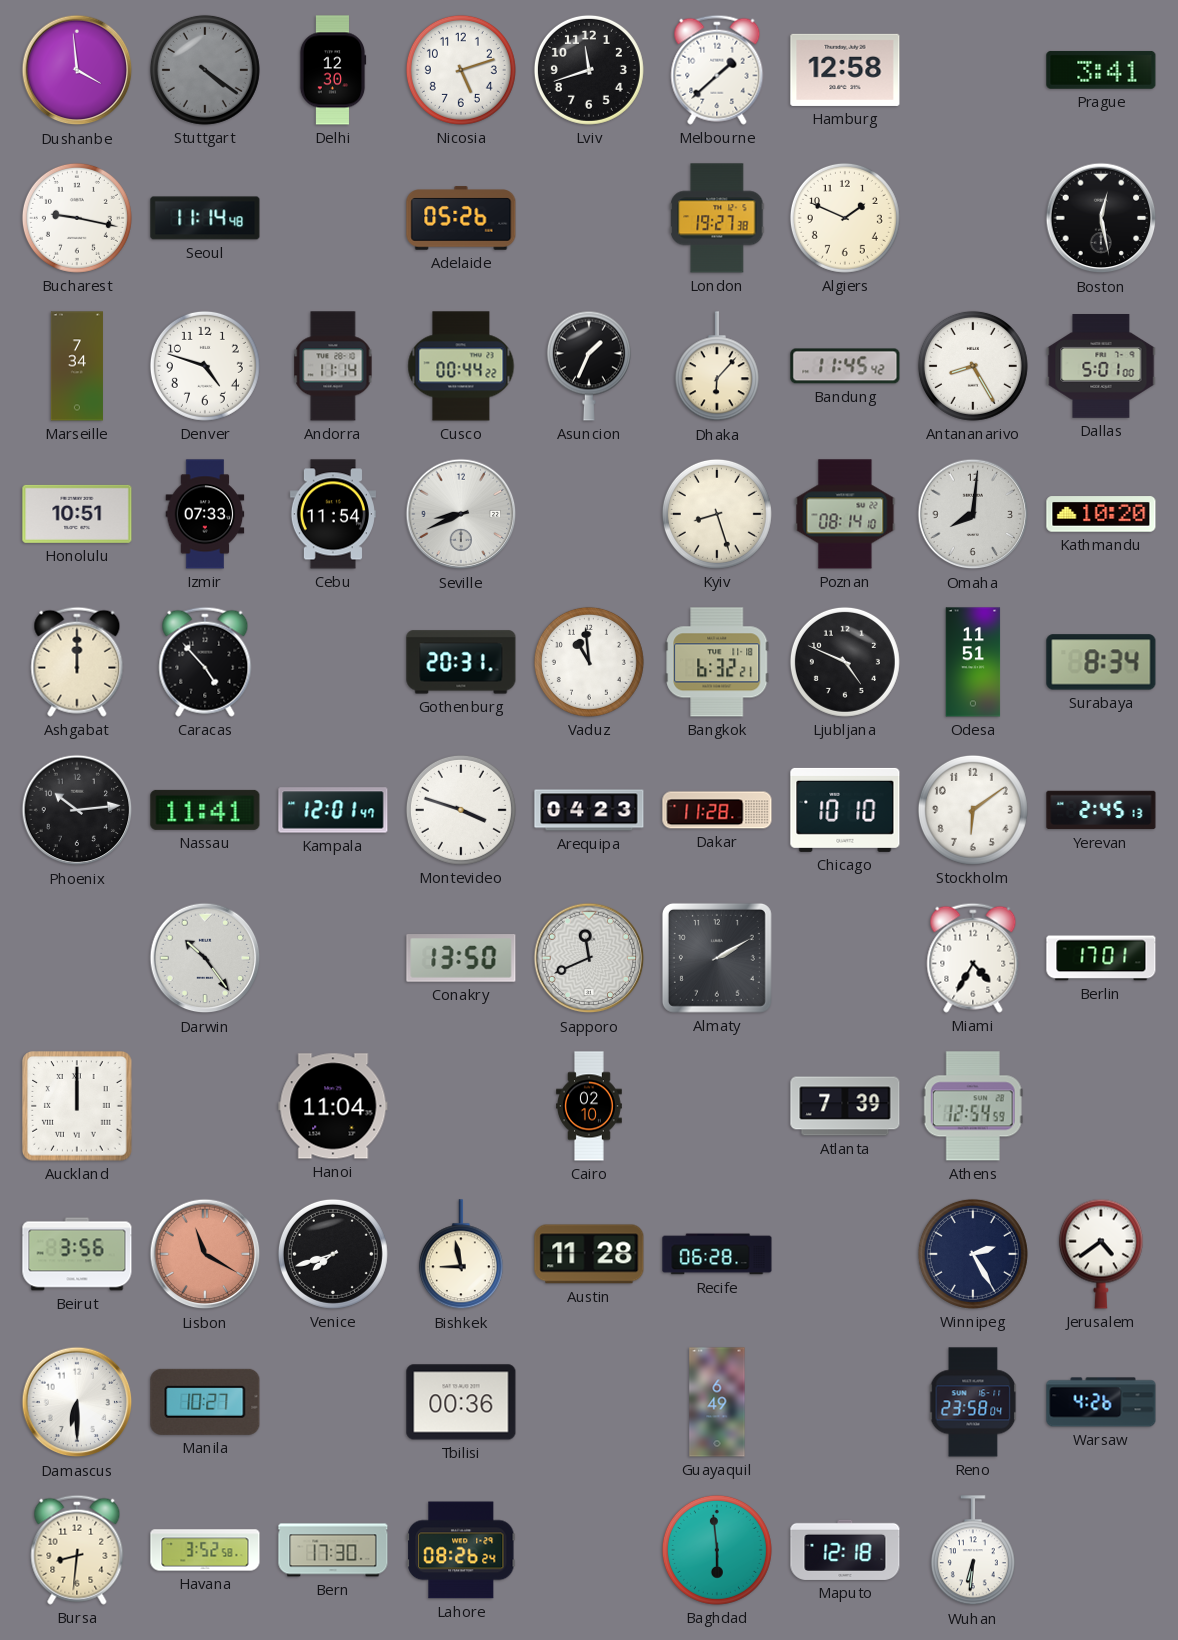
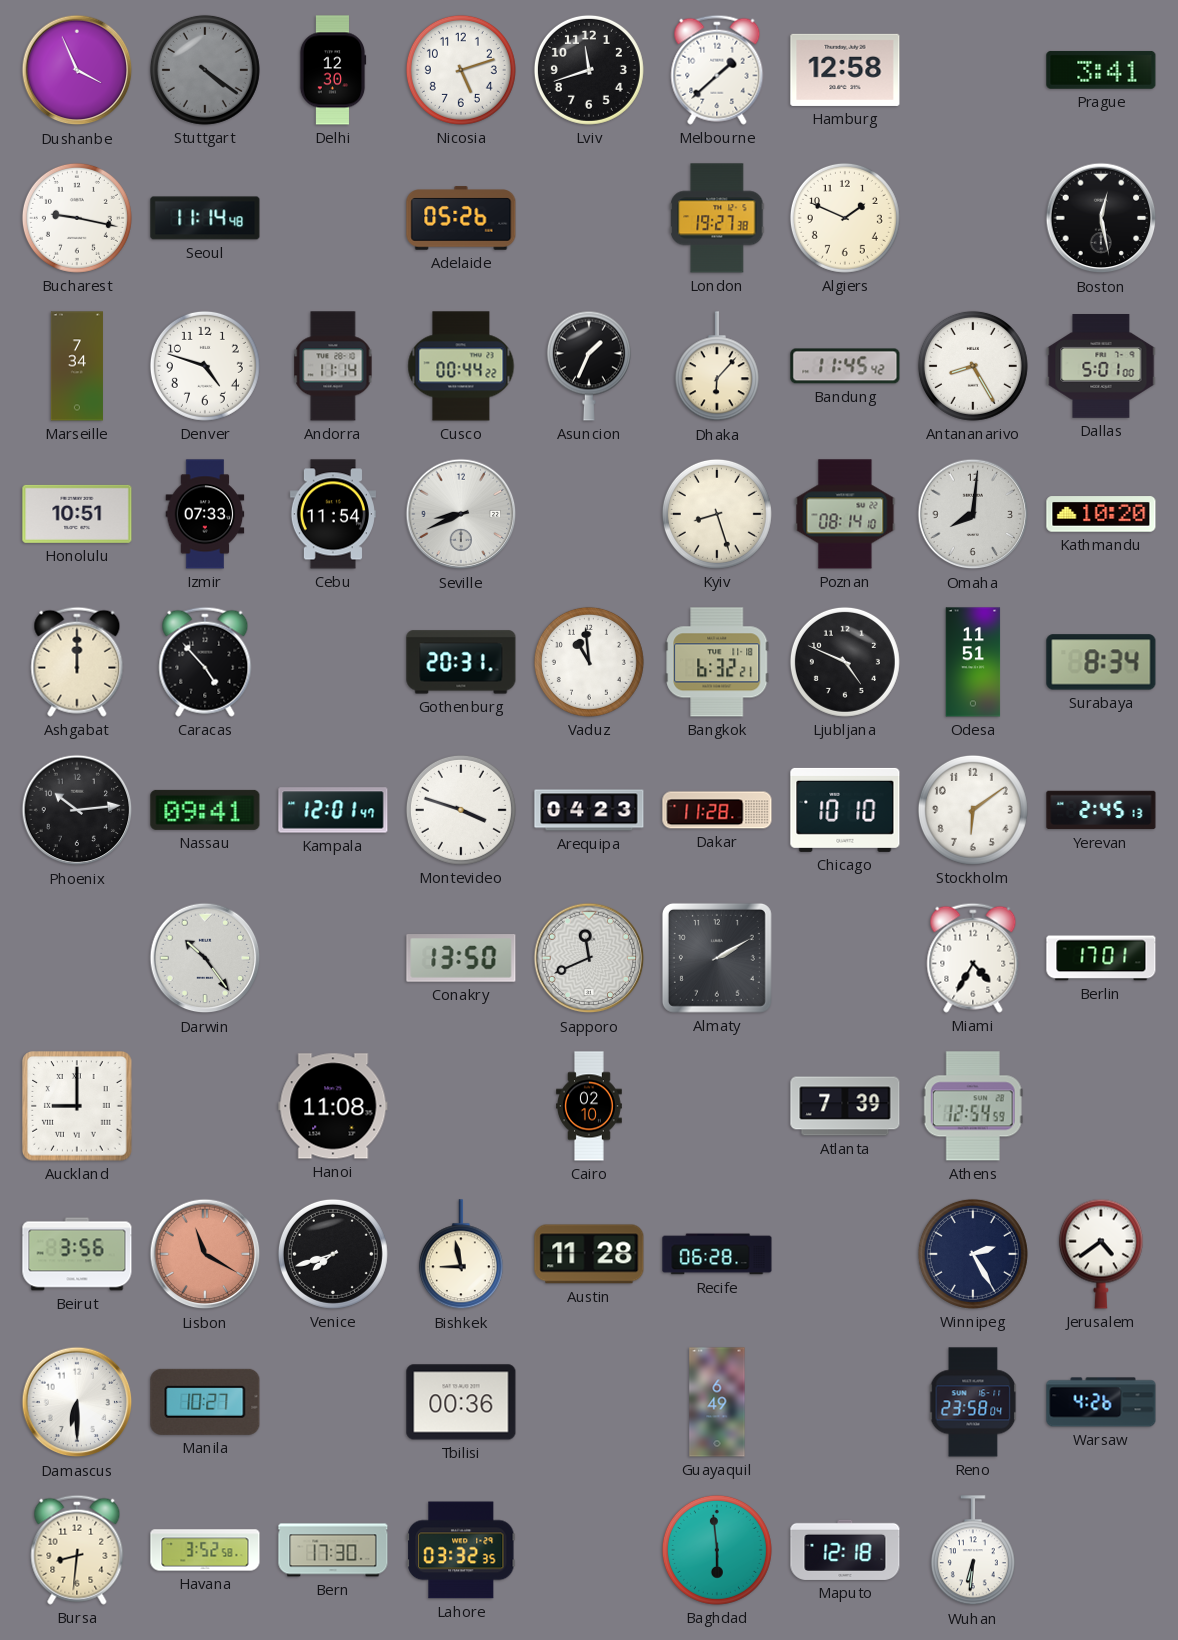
Dushanbe: 3:59 -> 3:56
Nassau: 11:41 -> 09:41
Auckland: 12:00 -> 9:00
Hanoi: 11:04 -> 11:08
Lahore: 08:26 -> 03:32
